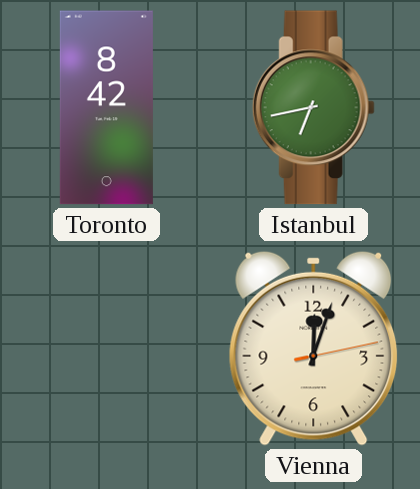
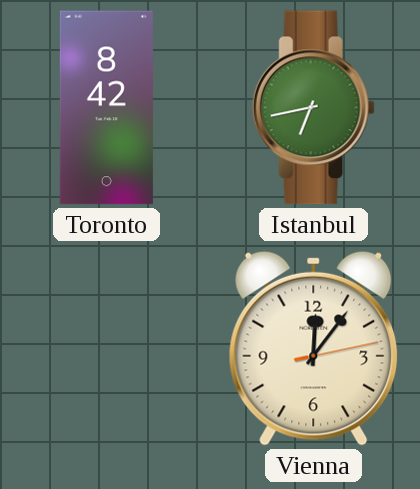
Vienna: 12:03 -> 12:06
